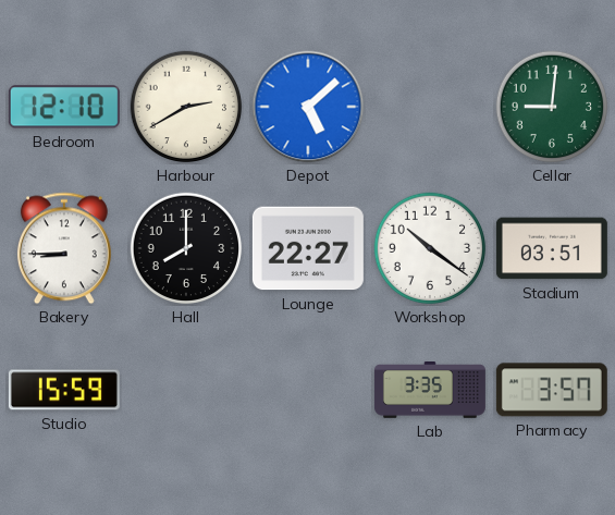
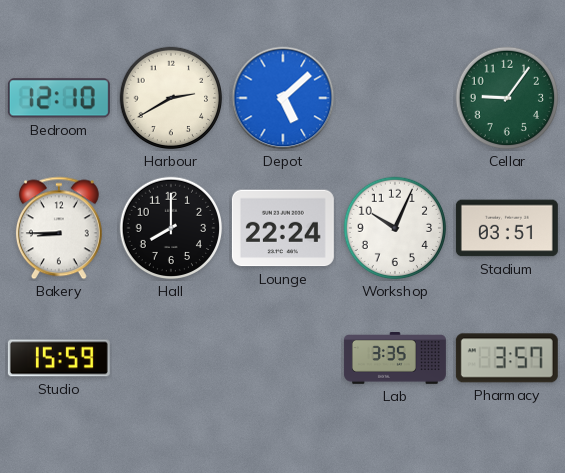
Cellar: 9:01 -> 9:06
Lounge: 22:27 -> 22:24
Workshop: 10:21 -> 10:04
